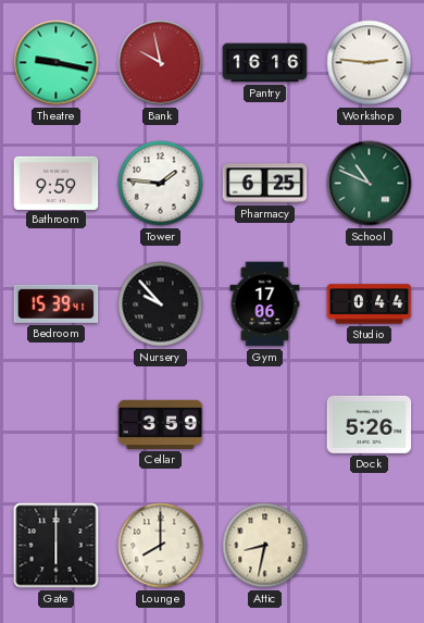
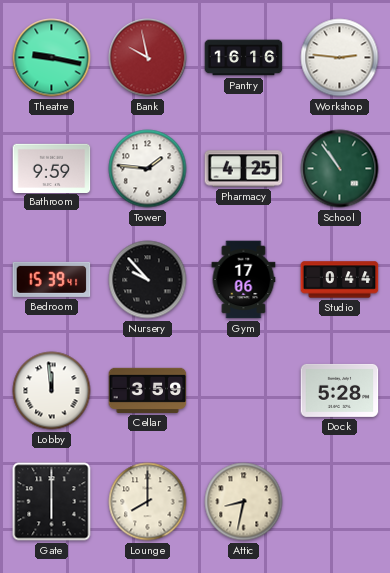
Pharmacy: 6:25 -> 4:25
School: 10:49 -> 10:54
Lobby: none -> 11:59
Dock: 5:26 -> 5:28
